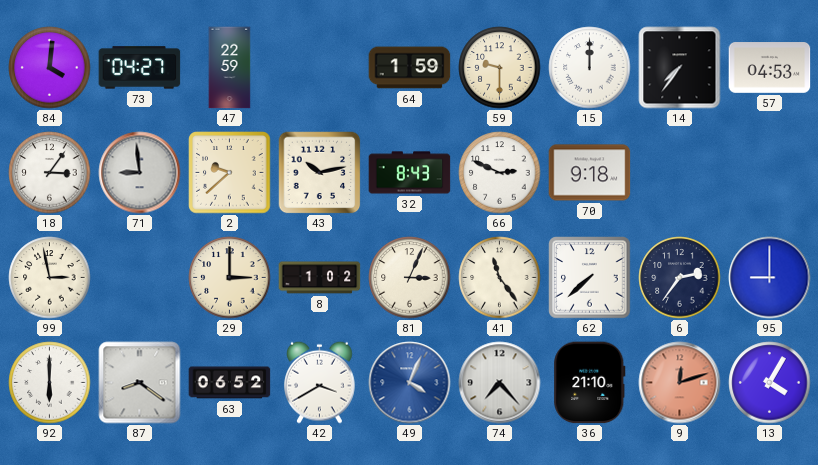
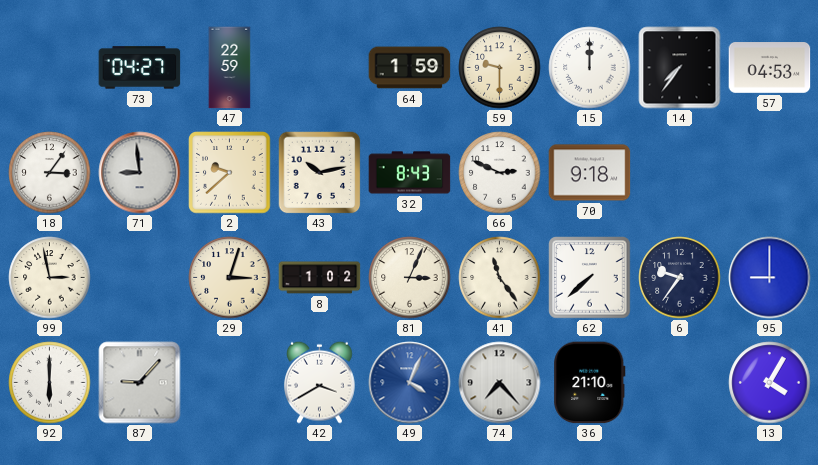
84: 4:01 -> none
29: 3:00 -> 3:03
6: 2:36 -> 9:36
87: 8:21 -> 9:07
63: 06:52 -> none
9: 12:12 -> none
